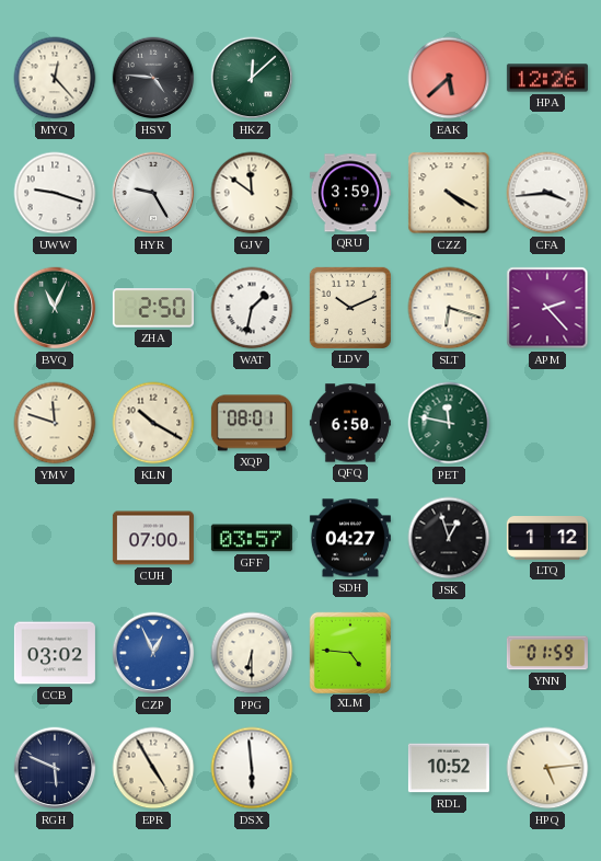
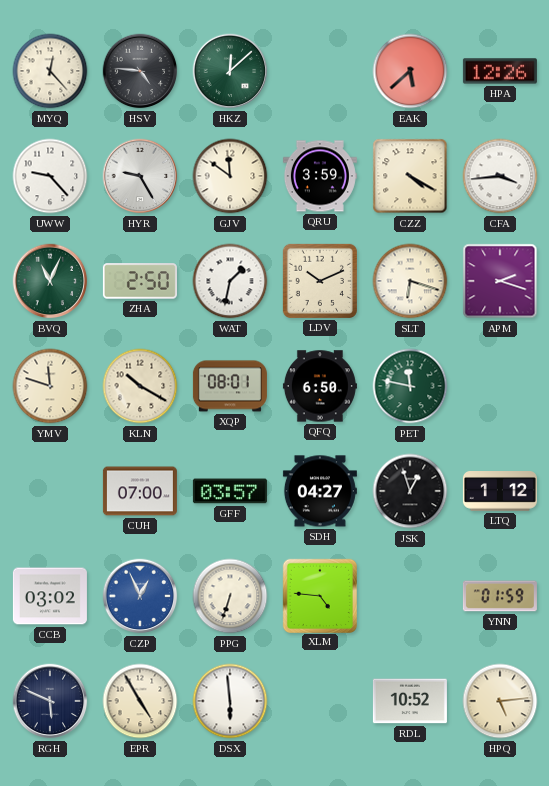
UWW: 9:18 -> 9:23
APM: 2:23 -> 2:18
PPG: 6:30 -> 6:33
